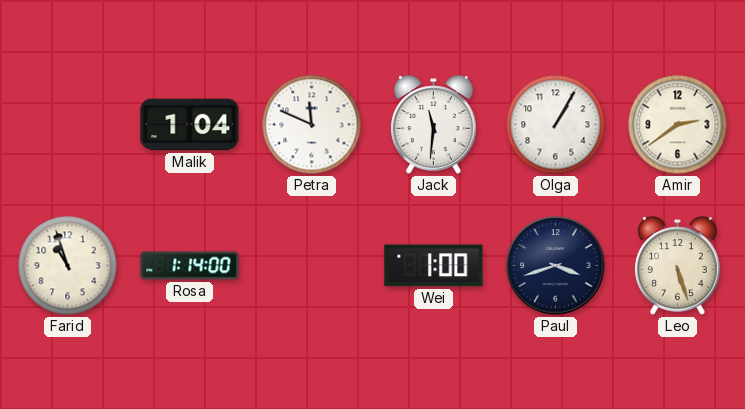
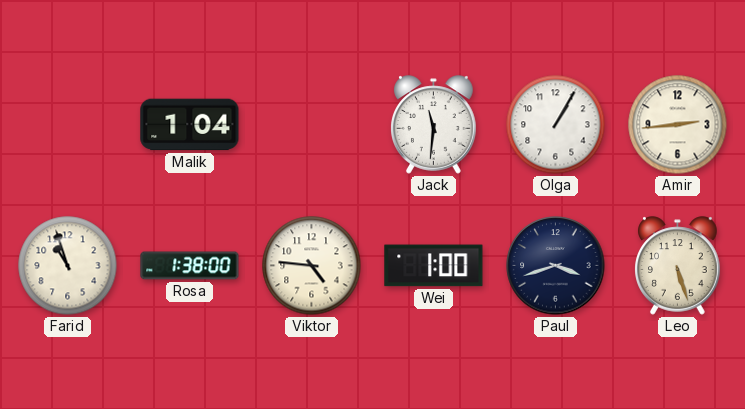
Petra: 11:49 -> none
Amir: 2:39 -> 2:44
Rosa: 1:14 -> 1:38
Viktor: none -> 4:46
